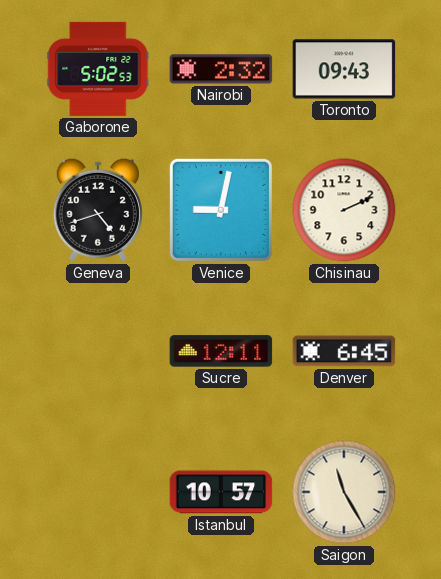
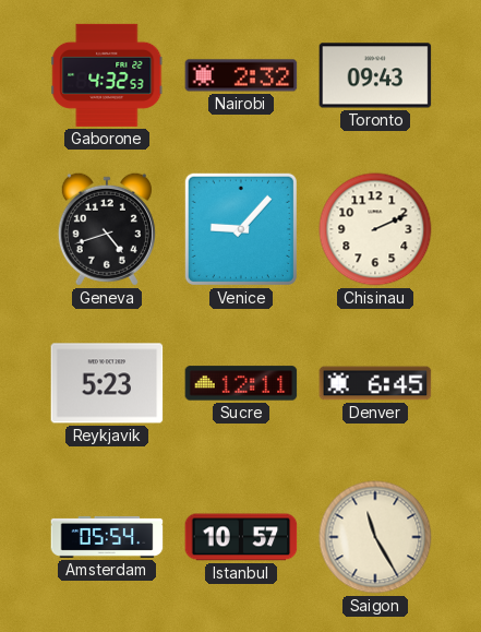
Gaborone: 5:02 -> 4:32
Venice: 9:02 -> 9:07
Reykjavik: none -> 5:23
Amsterdam: none -> 05:54
